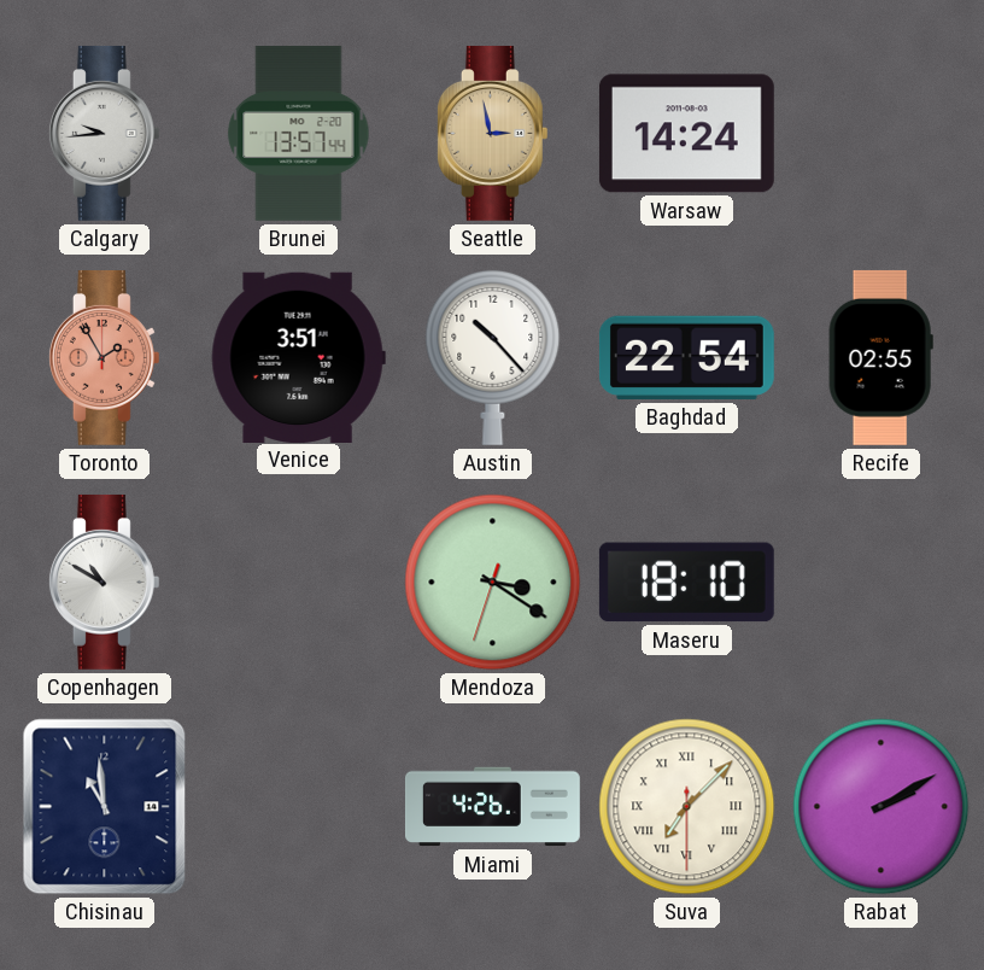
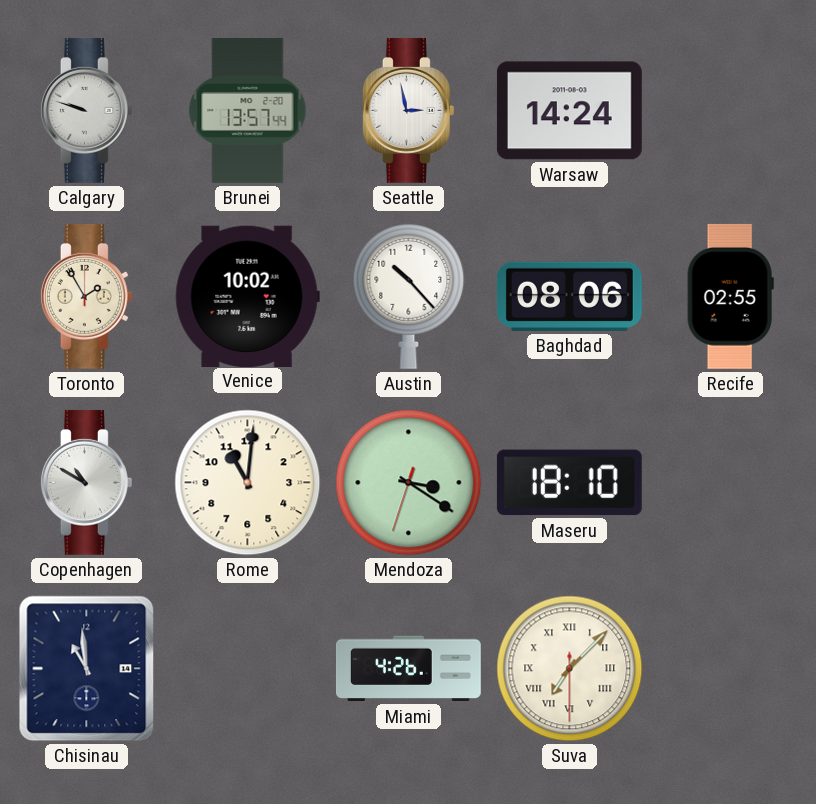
Calgary: 9:44 -> 9:48
Seattle dial: champagne -> white
Toronto dial: salmon -> cream
Venice: 3:51 -> 10:02
Baghdad: 22:54 -> 08:06
Rome: none -> 11:01
Rabat: 2:10 -> none
